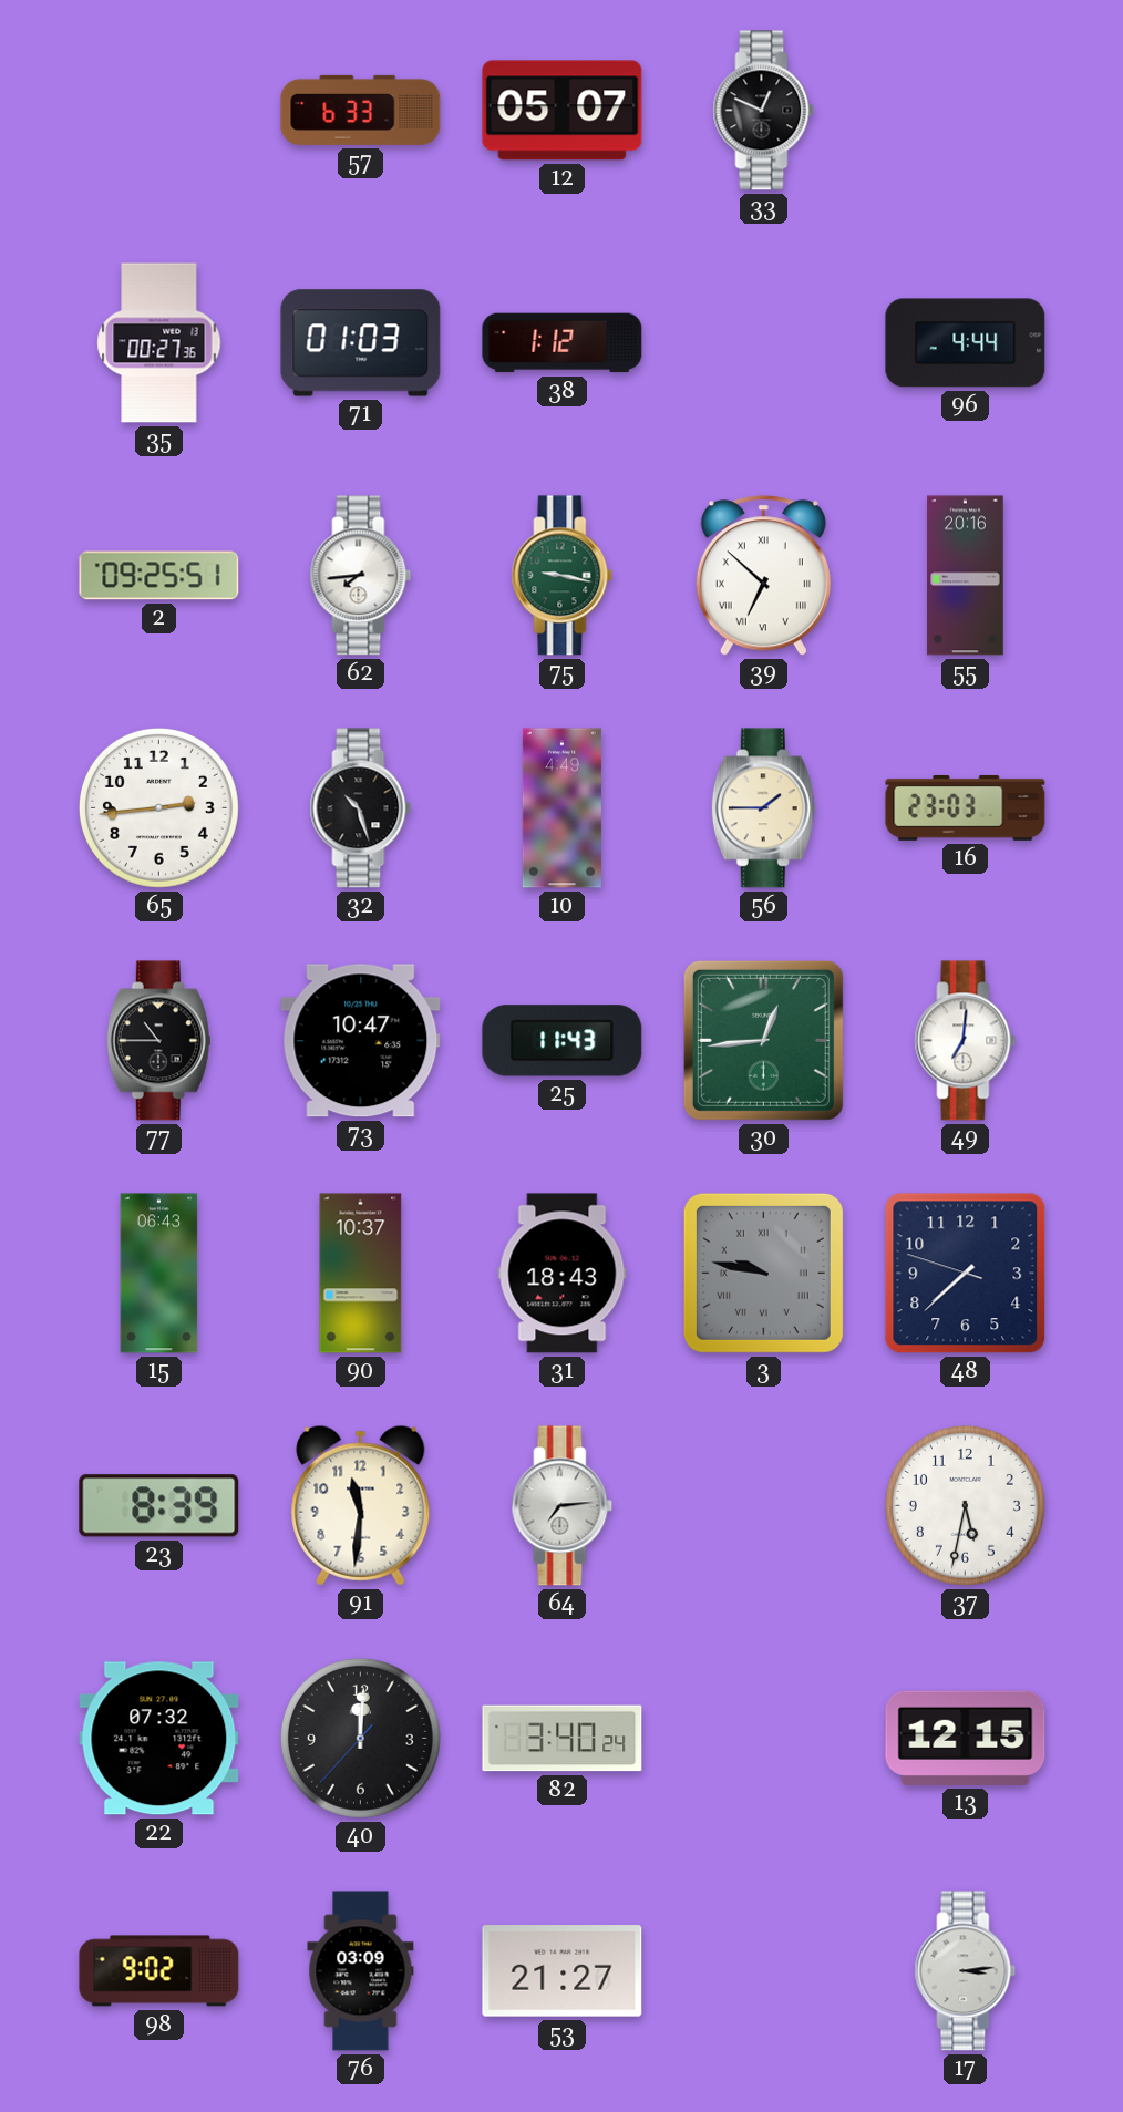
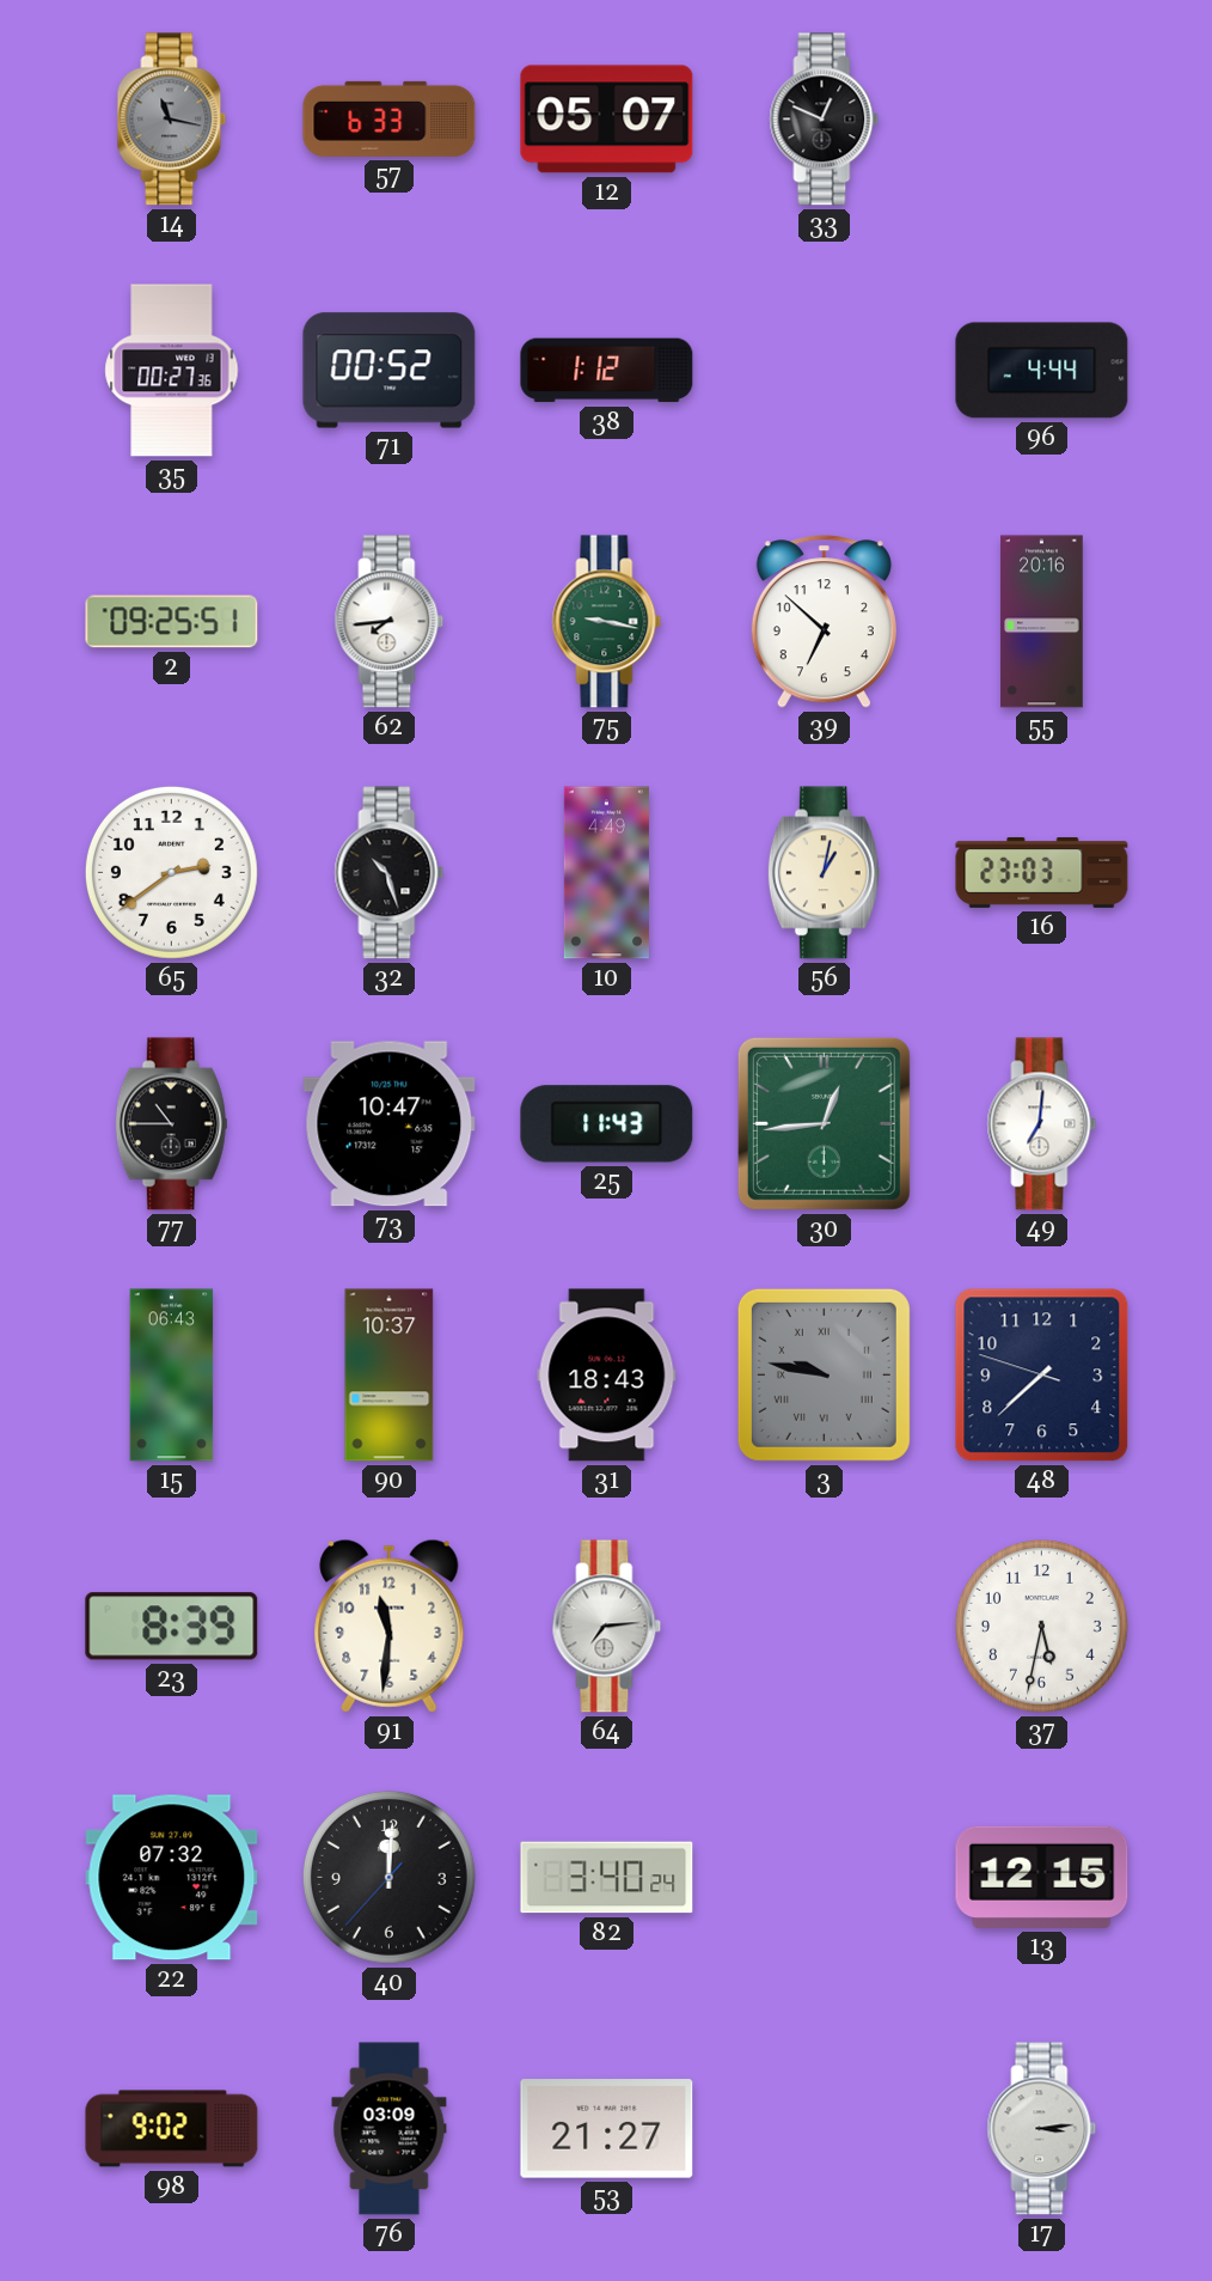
14: none -> 11:17
71: 01:03 -> 00:52
39 numerals: Roman -> Arabic
65: 2:44 -> 2:39
56: 1:45 -> 1:02
